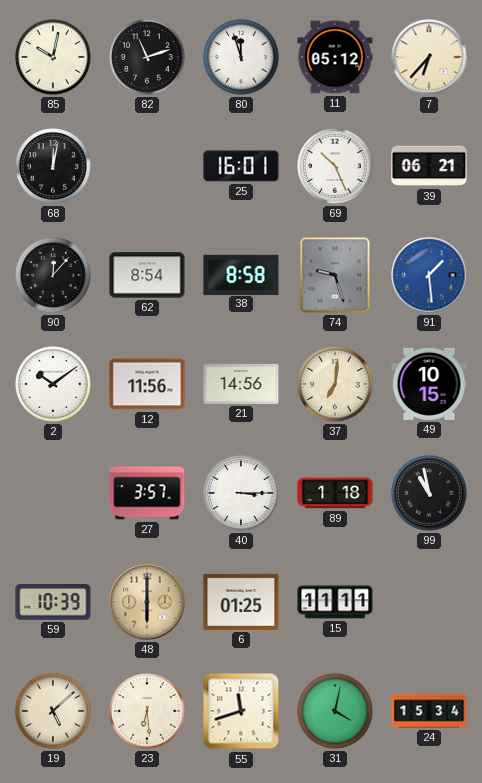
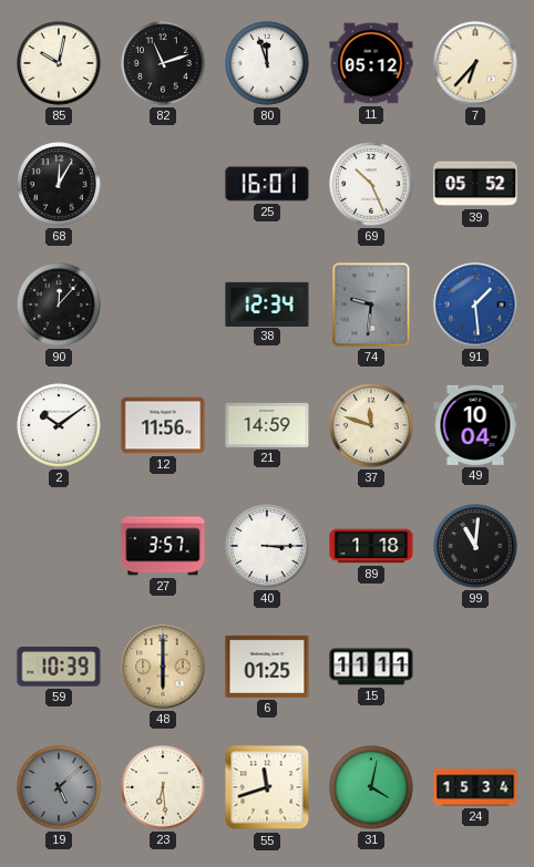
68: 12:02 -> 12:05
39: 06:21 -> 05:52
62: 8:54 -> none
38: 8:58 -> 12:34
74: 9:27 -> 9:31
21: 14:56 -> 14:59
37: 7:01 -> 11:48
49: 10:15 -> 10:04
99: 10:58 -> 11:01
19 dial: cream -> grey
